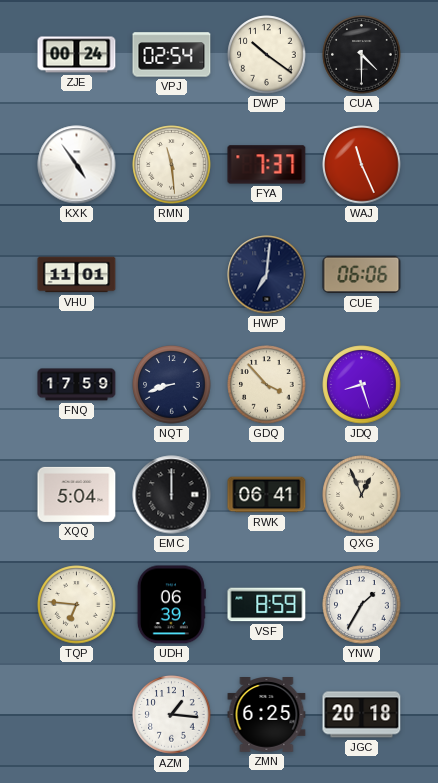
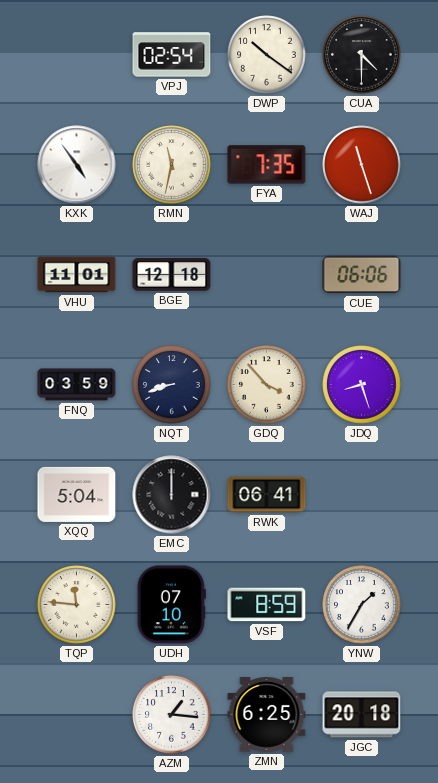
ZJE: 00:24 -> none
RMN: 11:29 -> 11:32
FYA: 7:37 -> 7:35
WAJ: 11:26 -> 11:27
BGE: none -> 12:18
HWP: 7:01 -> none
FNQ: 17:59 -> 03:59
QXG: 12:56 -> none
TQP: 6:46 -> 11:46
UDH: 06:39 -> 07:10
